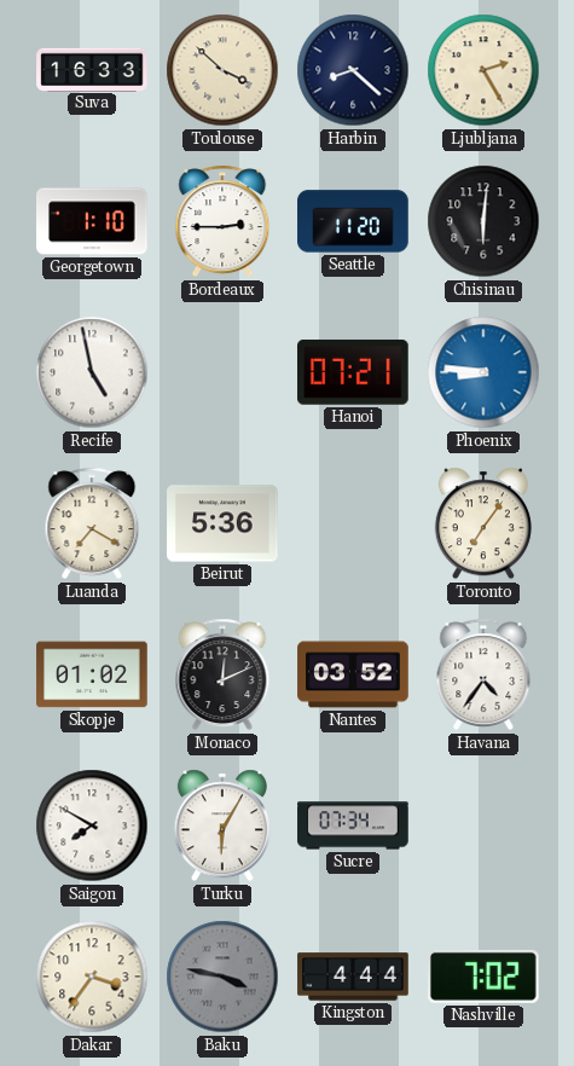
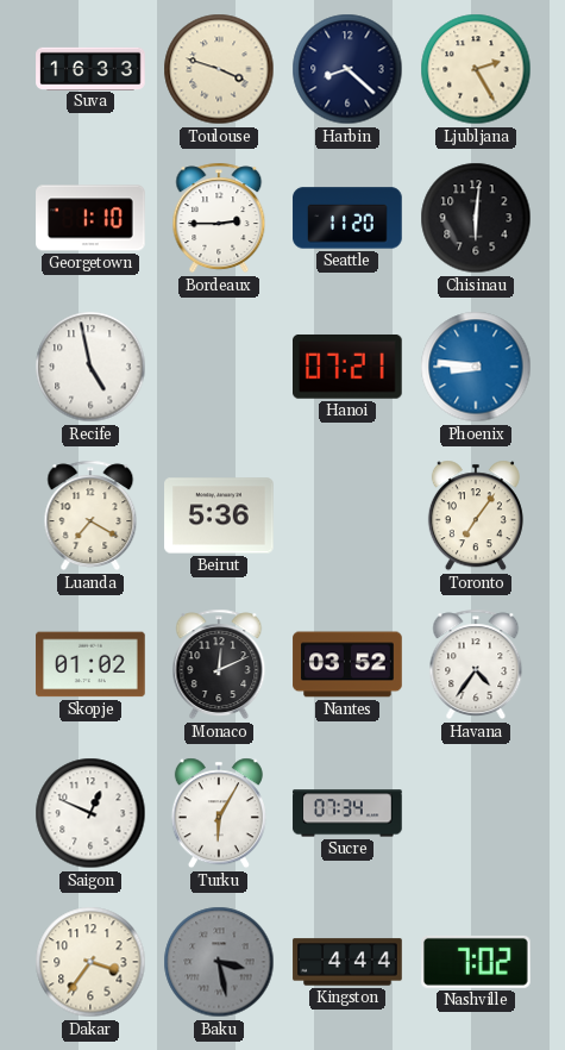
Toulouse: 3:52 -> 3:48
Saigon: 7:50 -> 12:49
Baku: 3:47 -> 3:28
